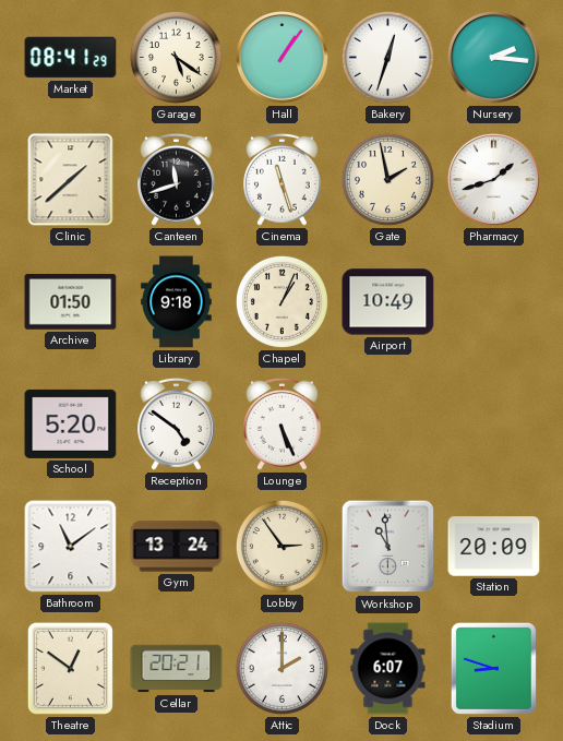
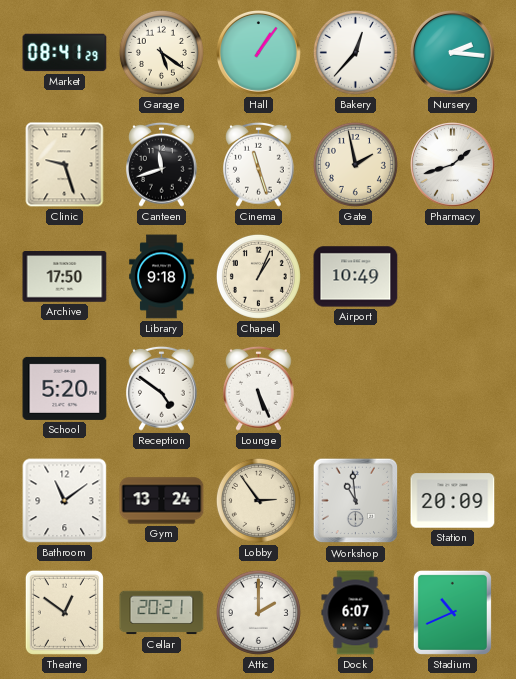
Bakery: 12:33 -> 12:37
Clinic: 1:38 -> 9:27
Archive: 01:50 -> 17:50
Stadium: 8:48 -> 10:41
